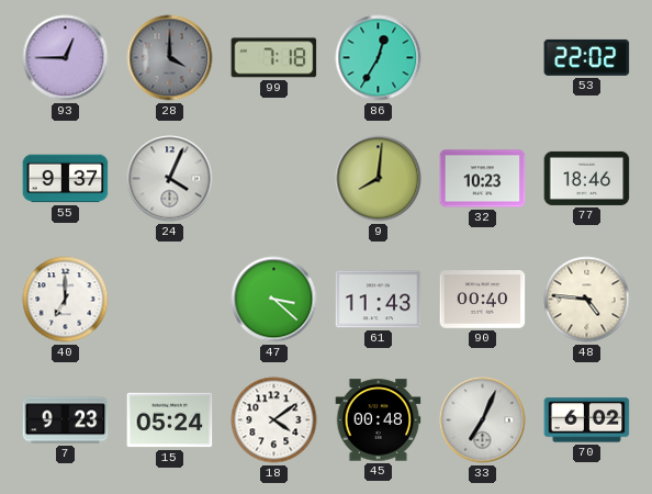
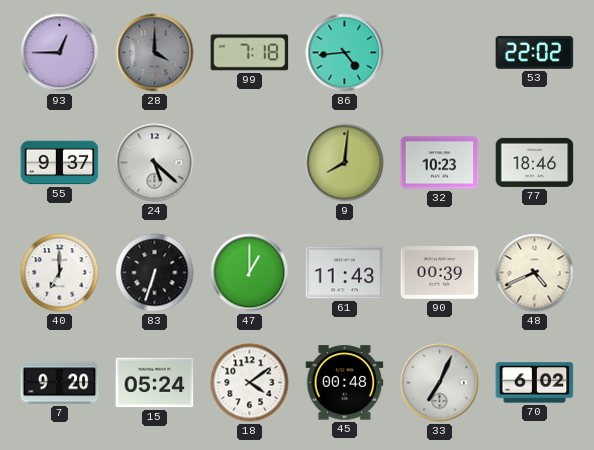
86: 12:35 -> 4:44
24: 4:04 -> 5:22
83: none -> 6:33
47: 3:22 -> 1:00
90: 00:40 -> 00:39
48: 4:46 -> 4:41
7: 9:23 -> 9:20
